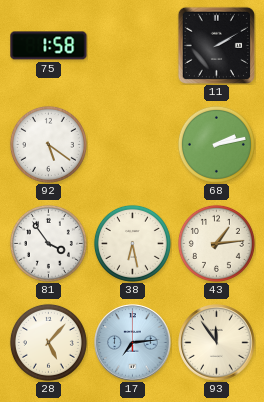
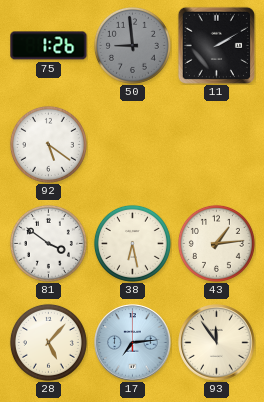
75: 1:58 -> 1:26
50: none -> 8:59
68: 2:13 -> none
81: 3:54 -> 3:51
